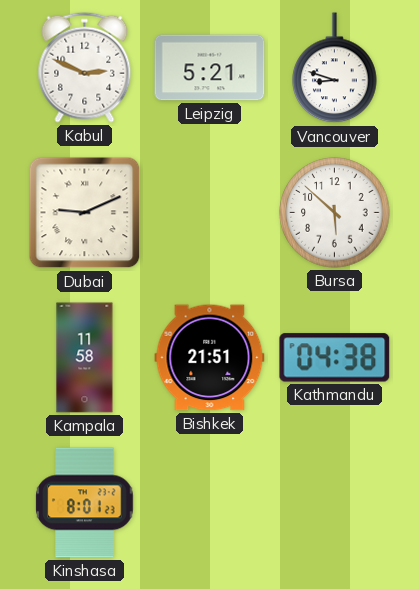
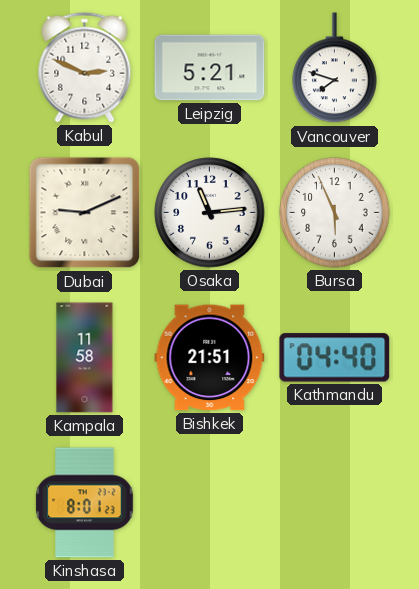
Vancouver: 8:48 -> 7:48
Osaka: none -> 11:14
Bursa: 5:52 -> 5:56
Kathmandu: 04:38 -> 04:40
